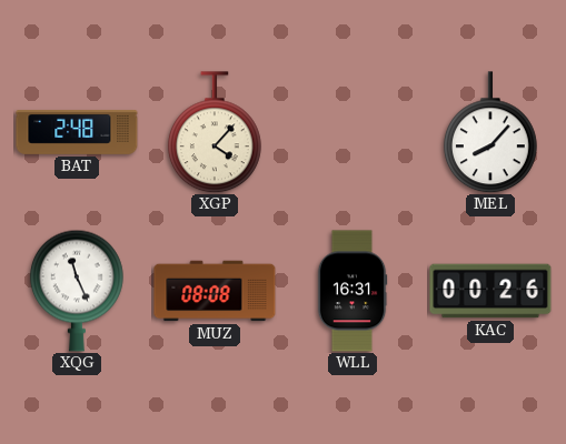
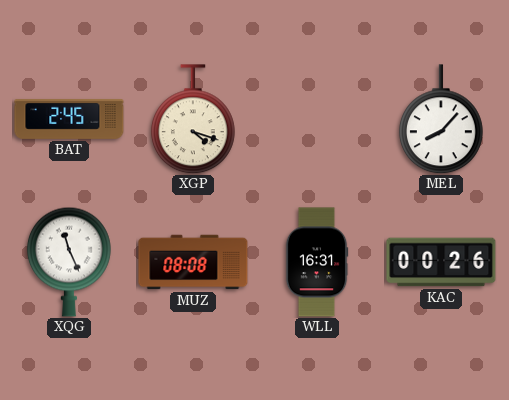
BAT: 2:48 -> 2:45
XGP: 4:07 -> 4:18
